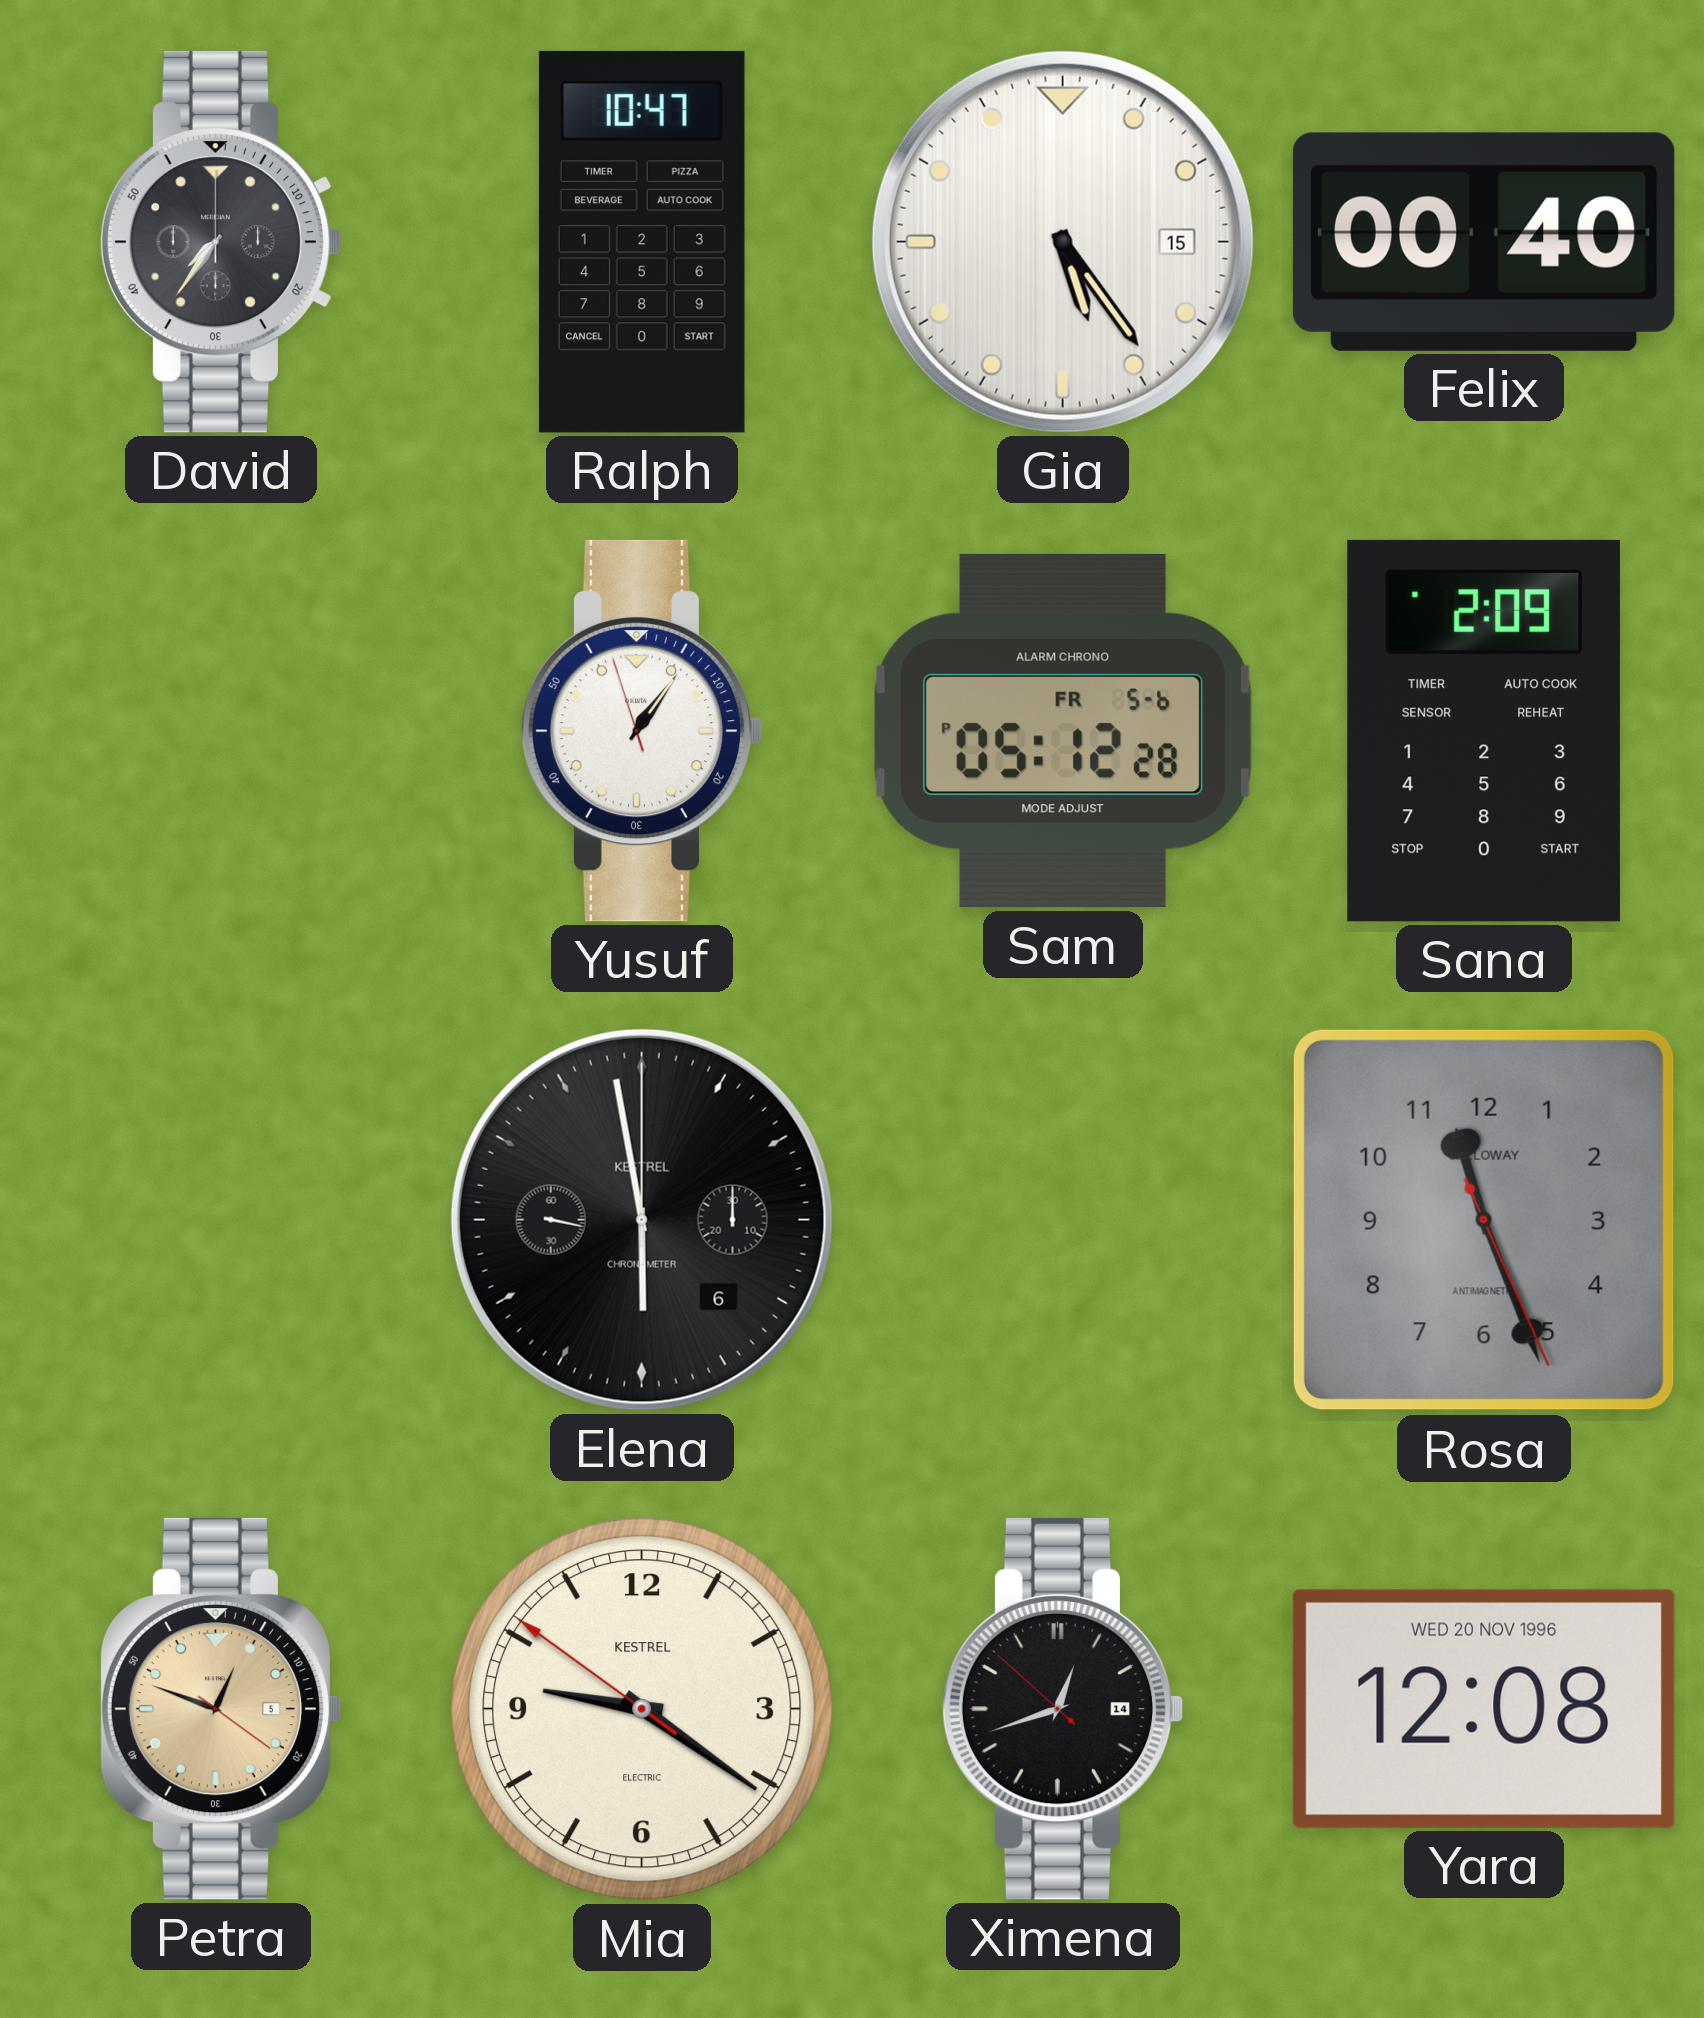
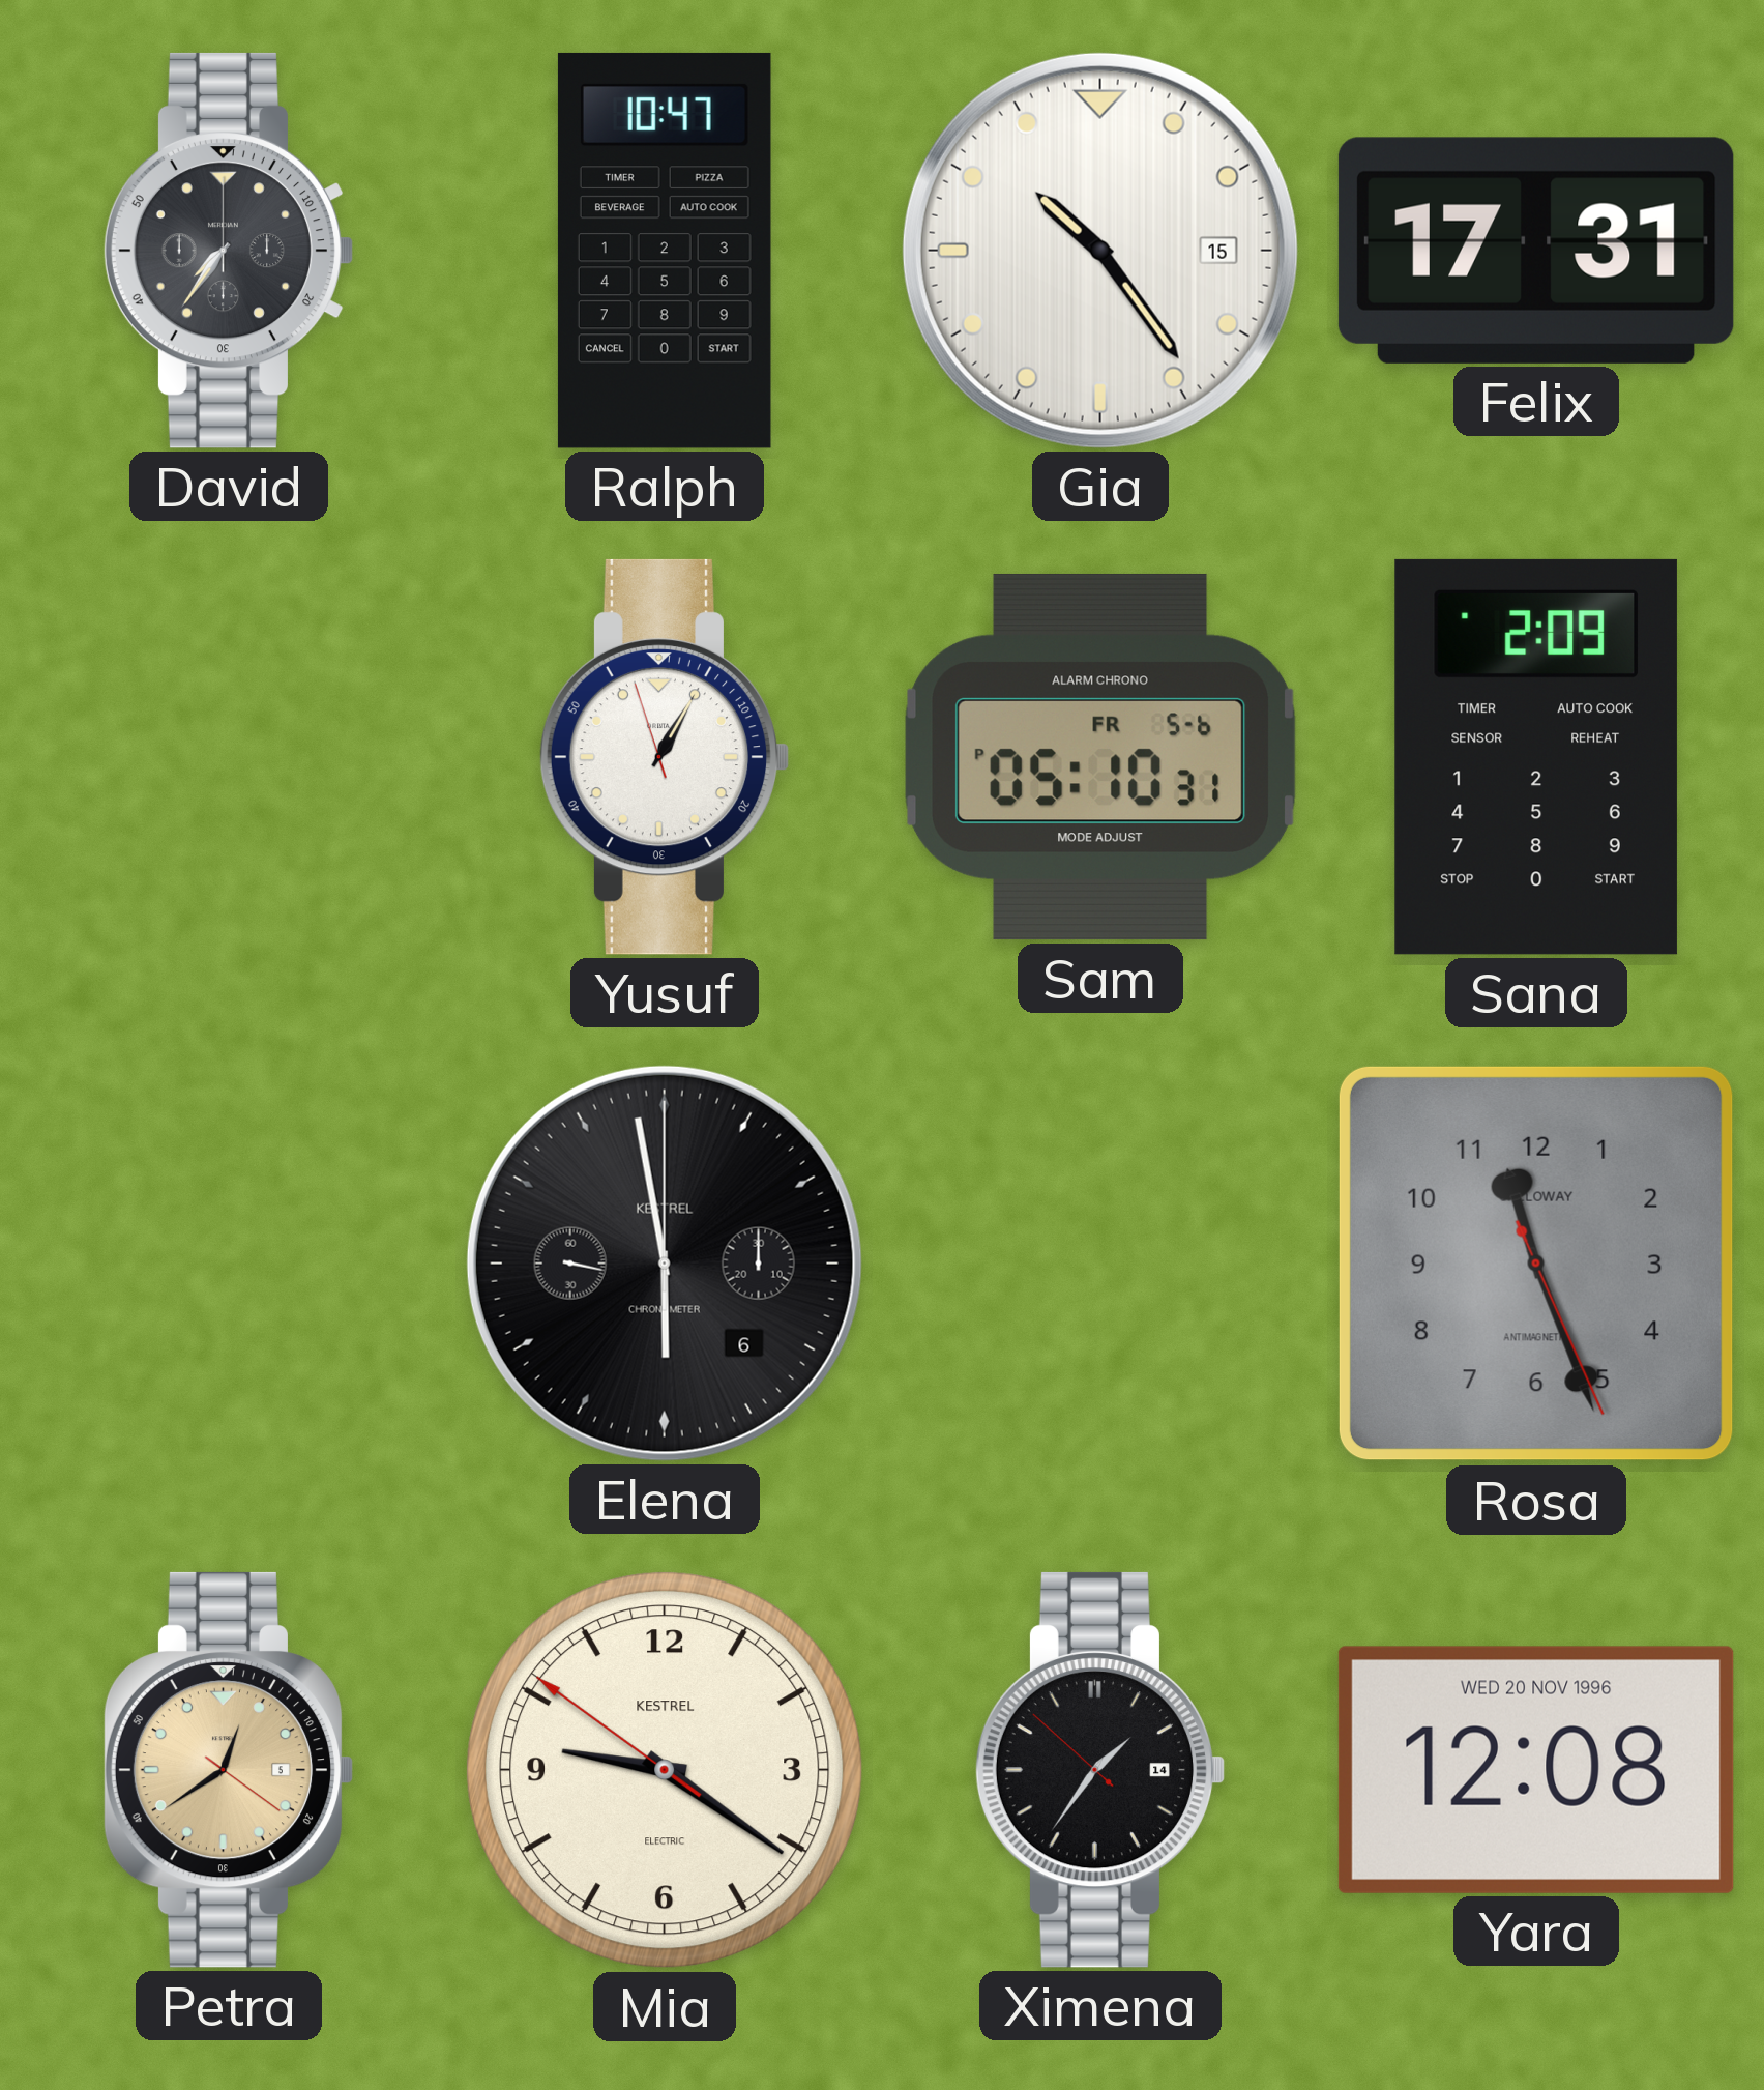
Gia: 5:24 -> 10:24
Felix: 00:40 -> 17:31
Yusuf: 1:05 -> 1:04
Sam: 05:12 -> 05:10
Petra: 12:48 -> 12:39
Ximena: 12:41 -> 1:35
